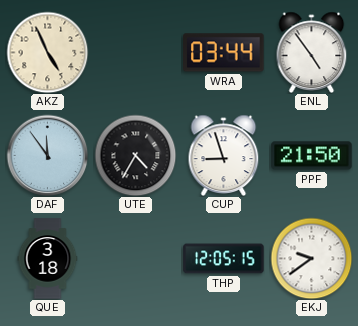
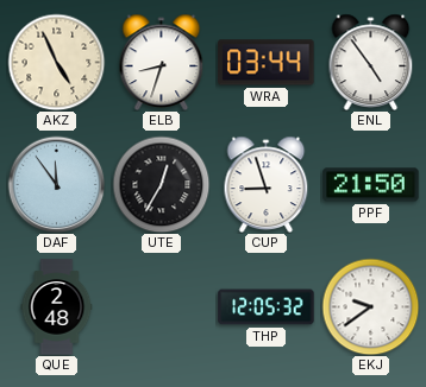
ELB: none -> 8:33
UTE: 4:35 -> 12:35
QUE: 3:18 -> 2:48
THP: 12:05:15 -> 12:05:32
